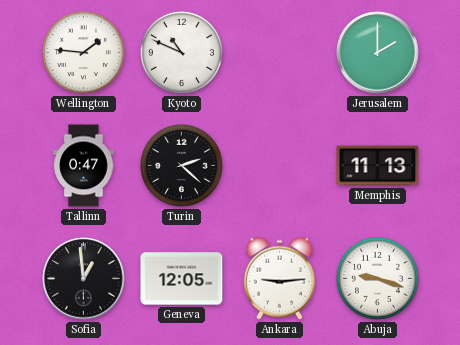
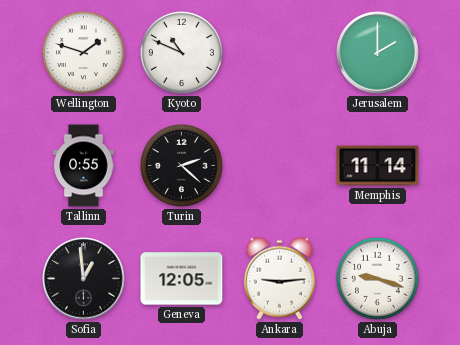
Wellington: 1:46 -> 1:48
Tallinn: 0:47 -> 0:55
Memphis: 11:13 -> 11:14
